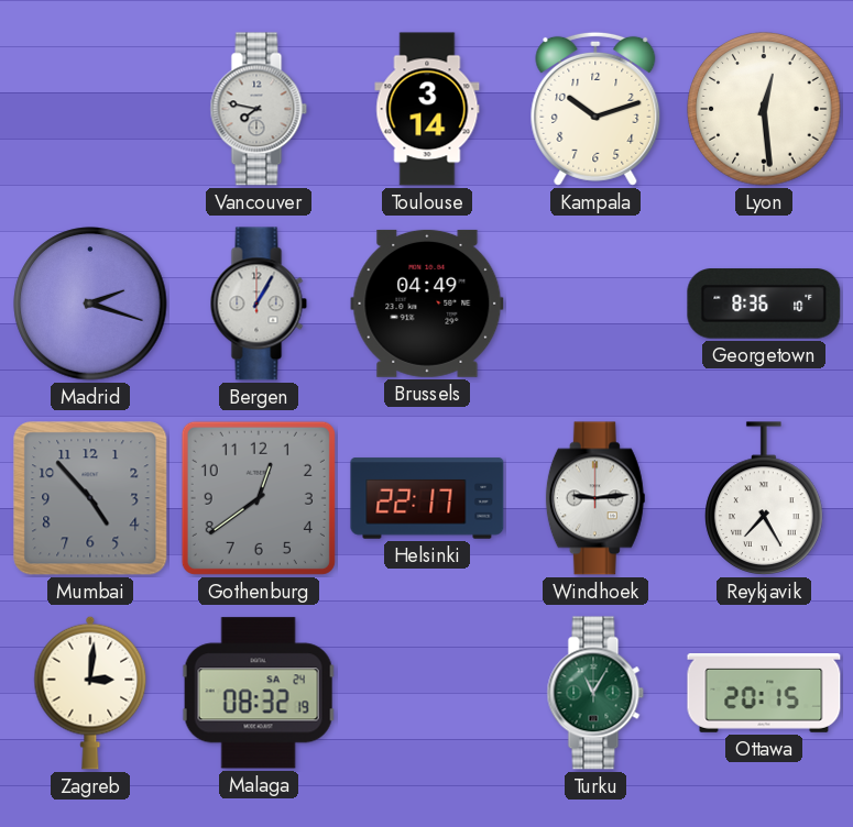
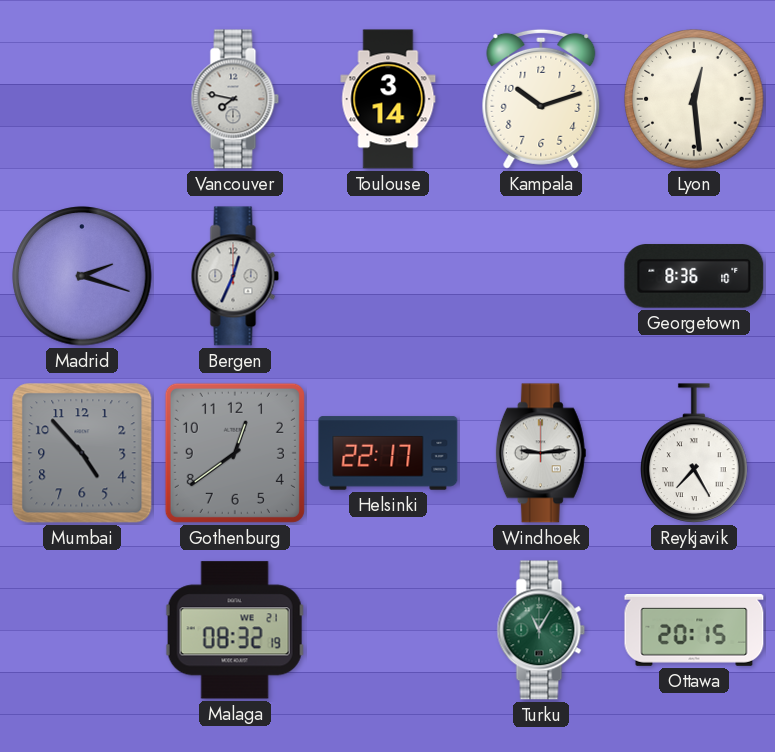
Bergen: 1:05 -> 12:34
Brussels: 04:49 -> none
Zagreb: 3:01 -> none
Malaga date: SA 24 -> WE 21
